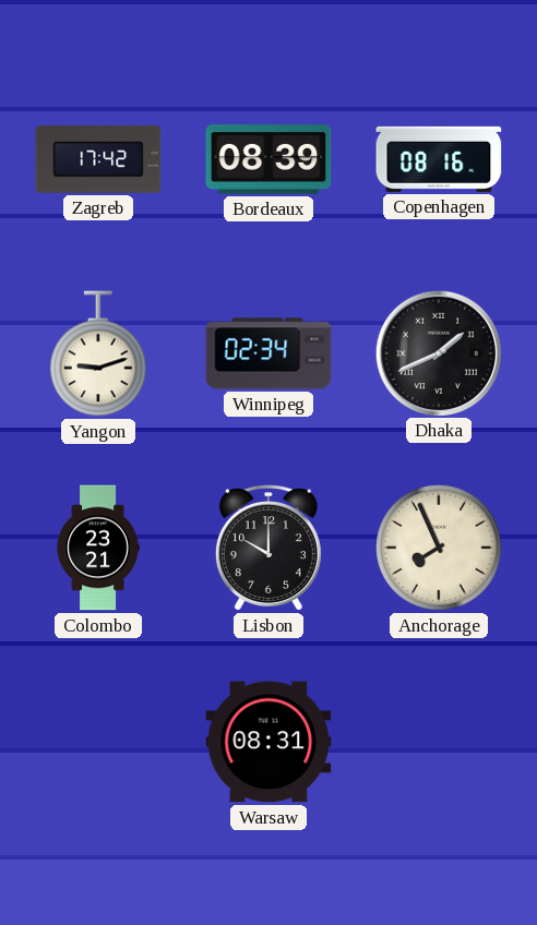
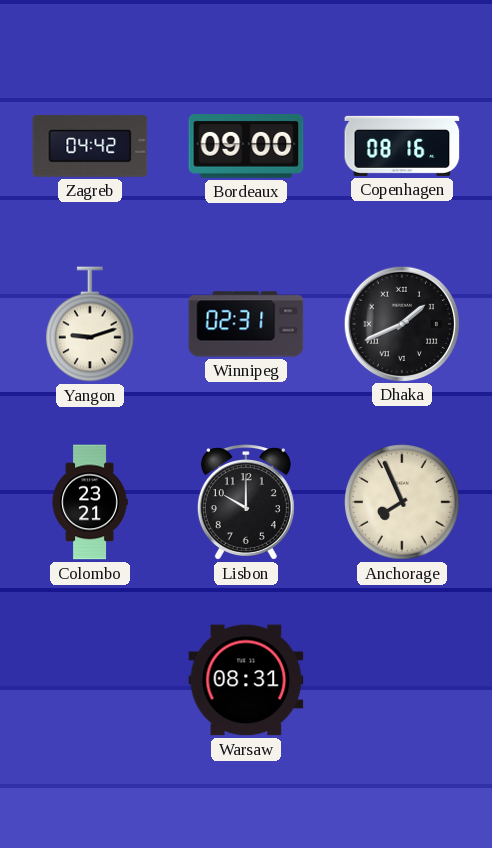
Zagreb: 17:42 -> 04:42
Bordeaux: 08:39 -> 09:00
Winnipeg: 02:34 -> 02:31
